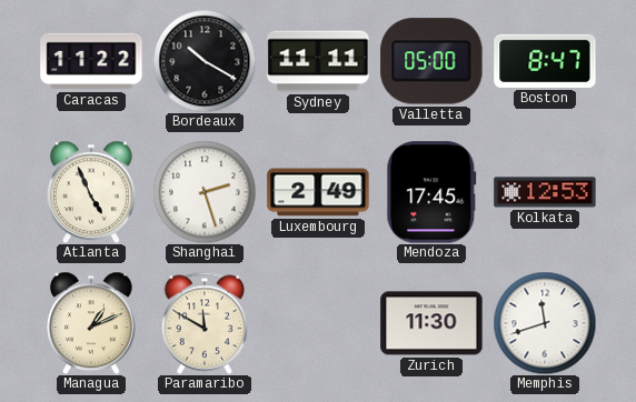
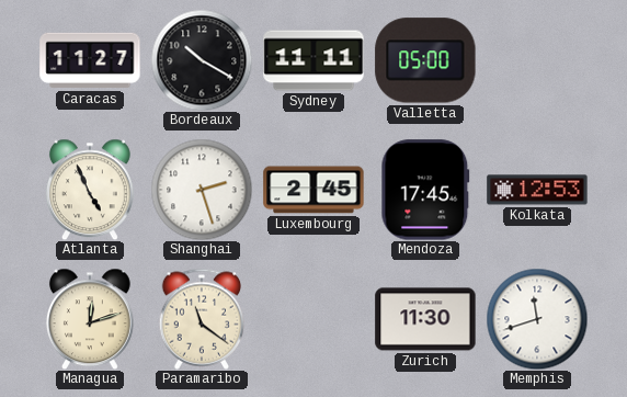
Caracas: 11:22 -> 11:27
Boston: 8:47 -> none
Luxembourg: 2:49 -> 2:45
Managua: 1:11 -> 12:12
Paramaribo: 11:50 -> 11:21
